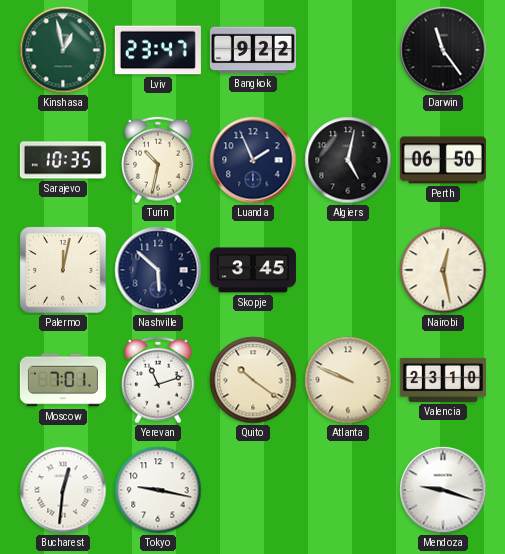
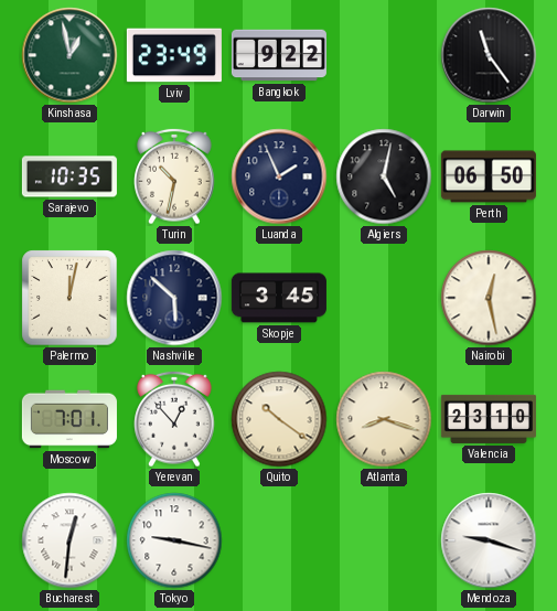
Lviv: 23:47 -> 23:49
Yerevan: 11:12 -> 12:53
Atlanta: 9:49 -> 8:18
